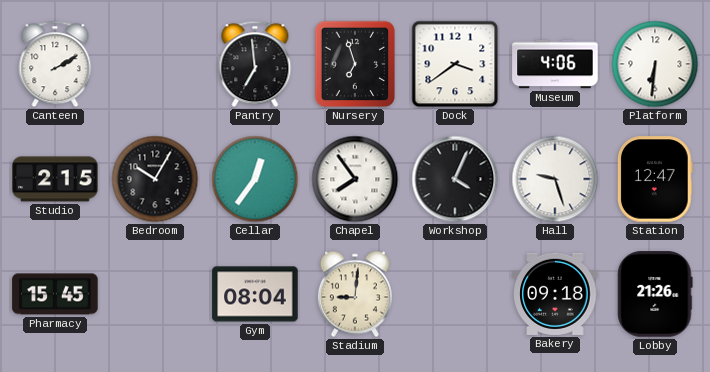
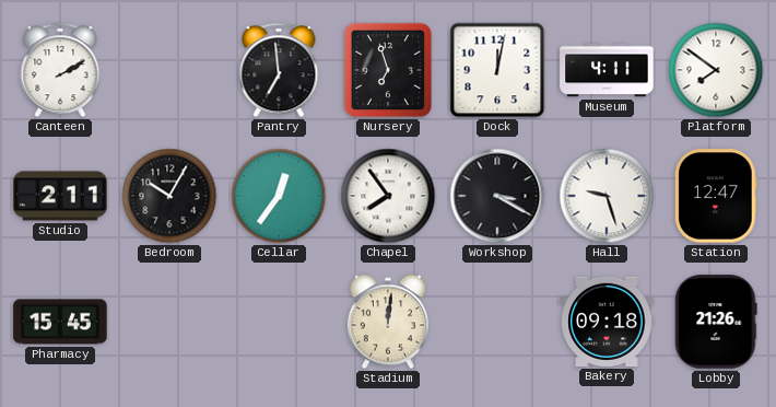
Dock: 3:39 -> 12:02
Museum: 4:06 -> 4:11
Platform: 6:31 -> 7:51
Studio: 2:15 -> 2:11
Workshop: 4:04 -> 3:20
Gym: 08:04 -> none
Stadium: 9:01 -> 12:01
